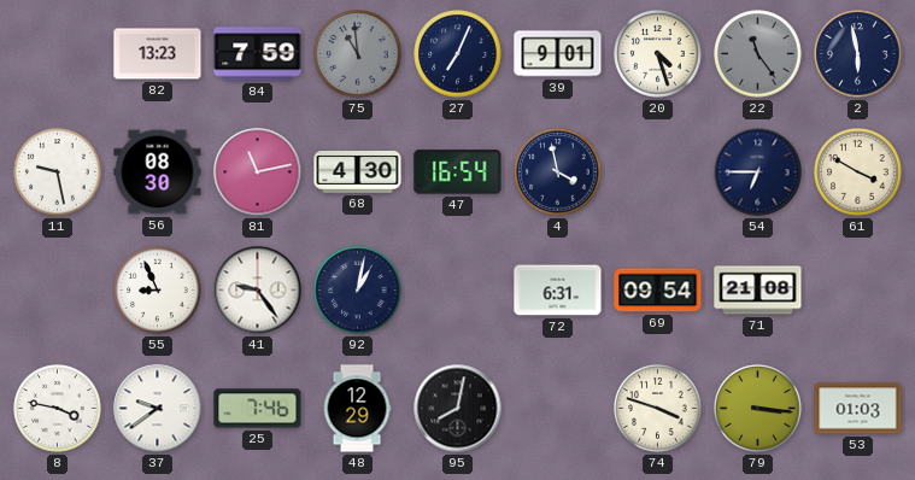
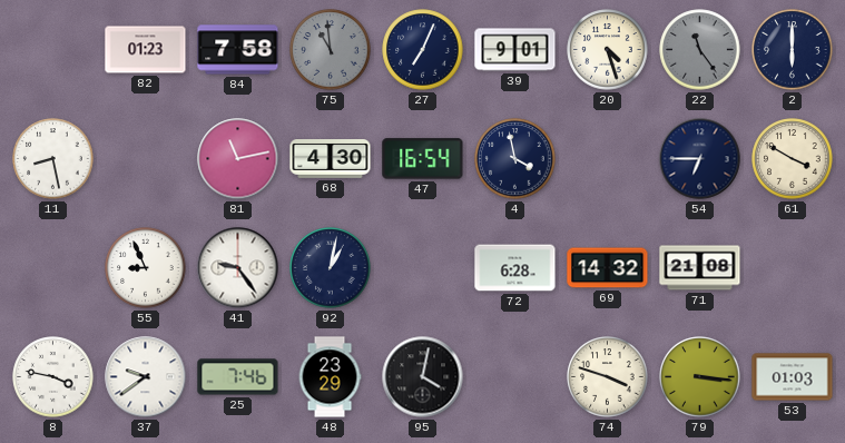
82: 13:23 -> 01:23
84: 7:59 -> 7:58
2: 5:58 -> 6:00
11: 9:28 -> 8:28
56: 08:30 -> none
72: 6:31 -> 6:28
69: 09:54 -> 14:32
48: 12:29 -> 23:29
95: 8:02 -> 4:02
